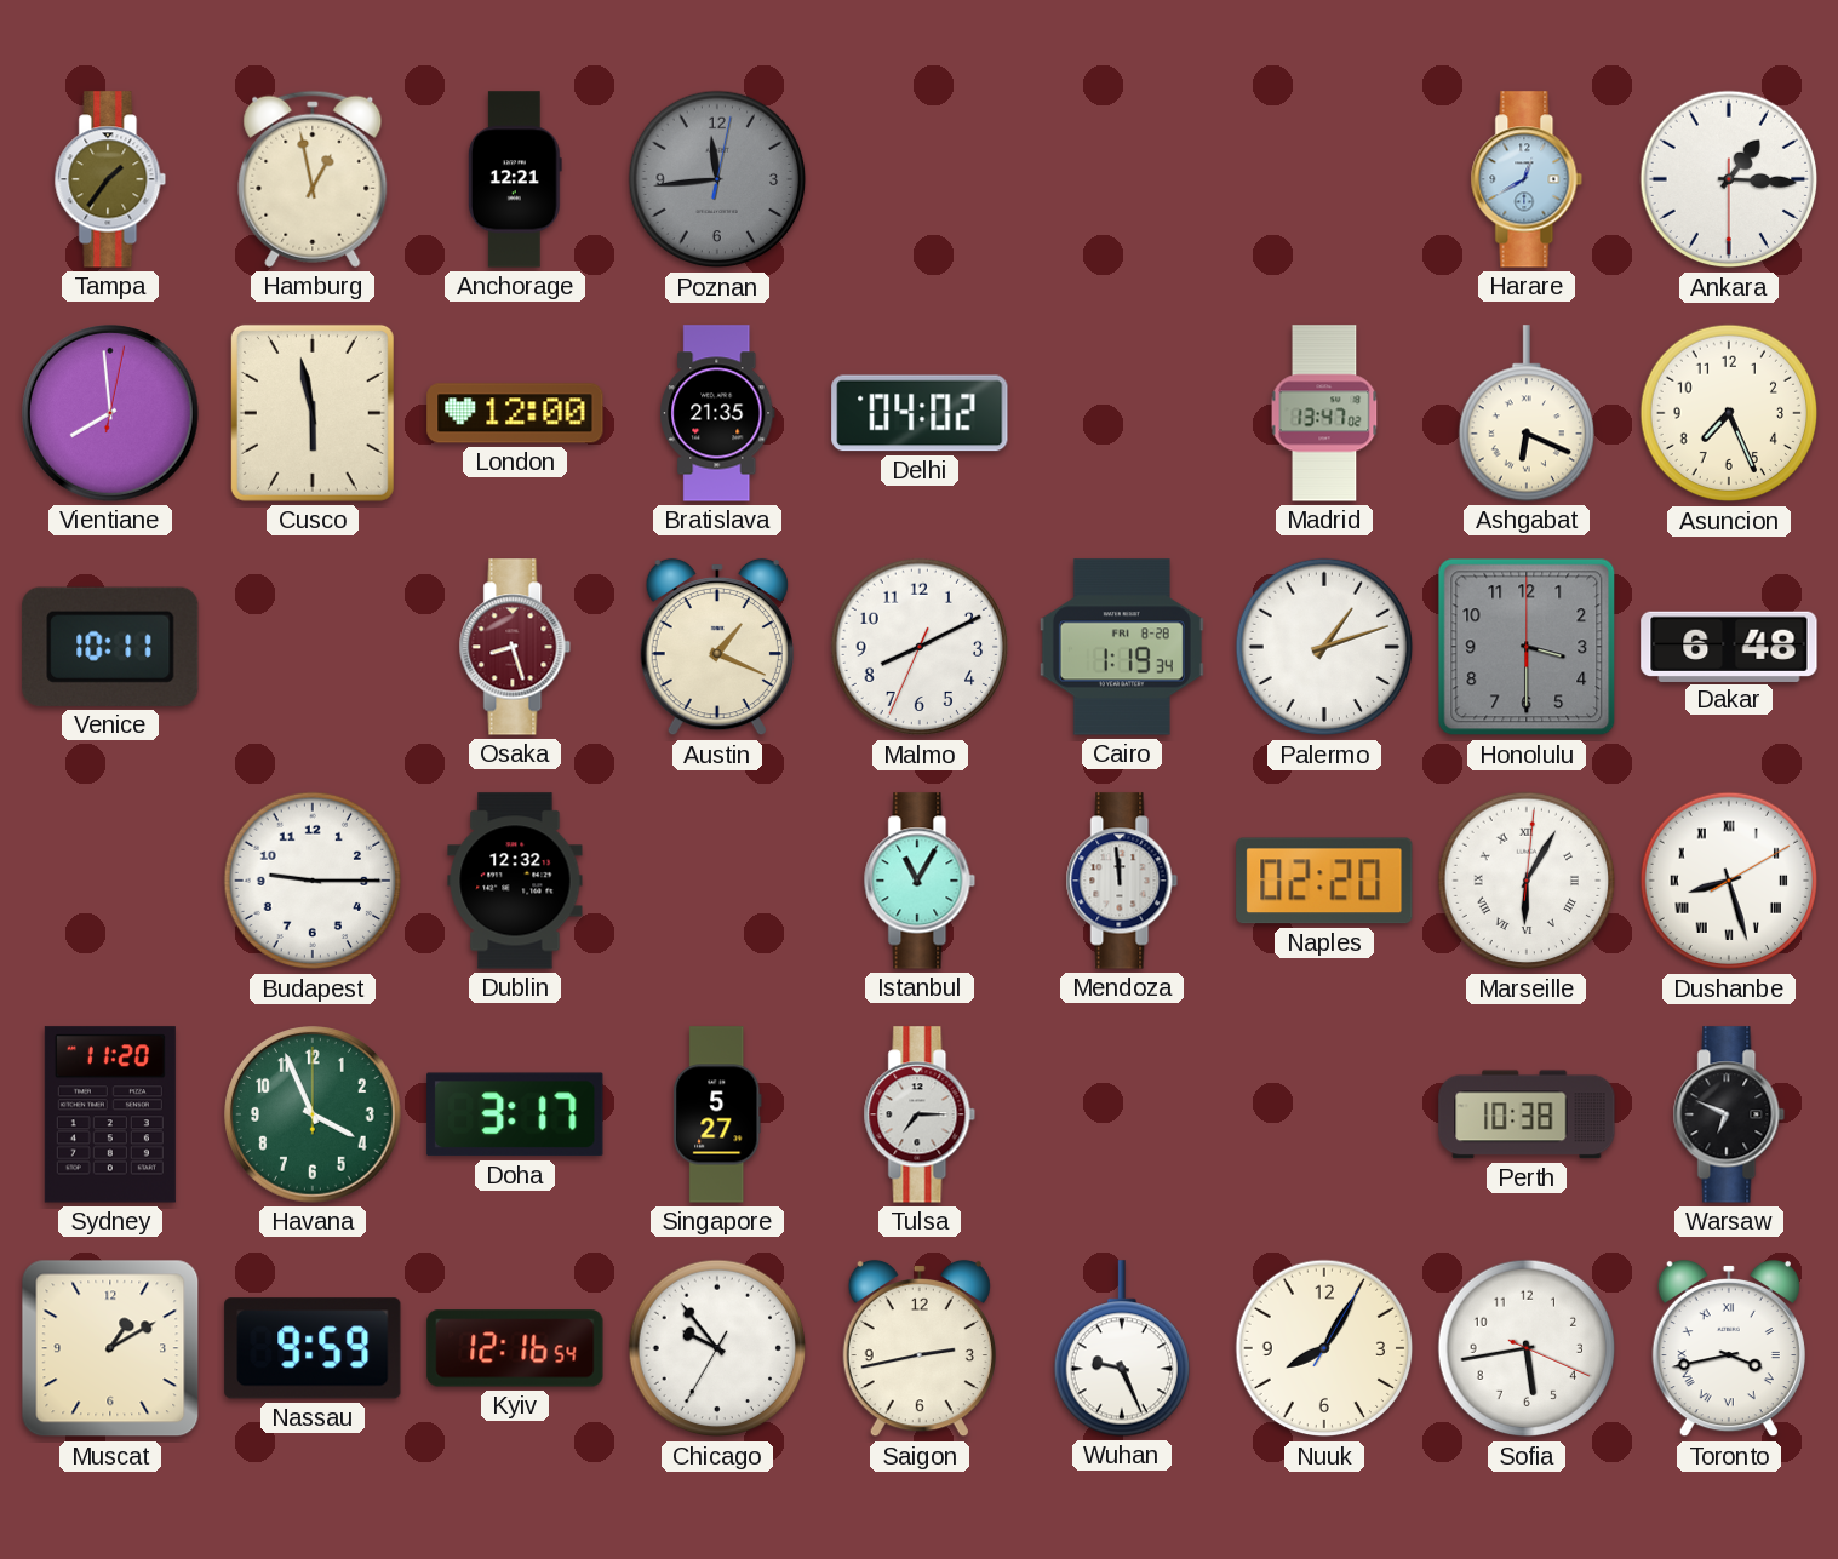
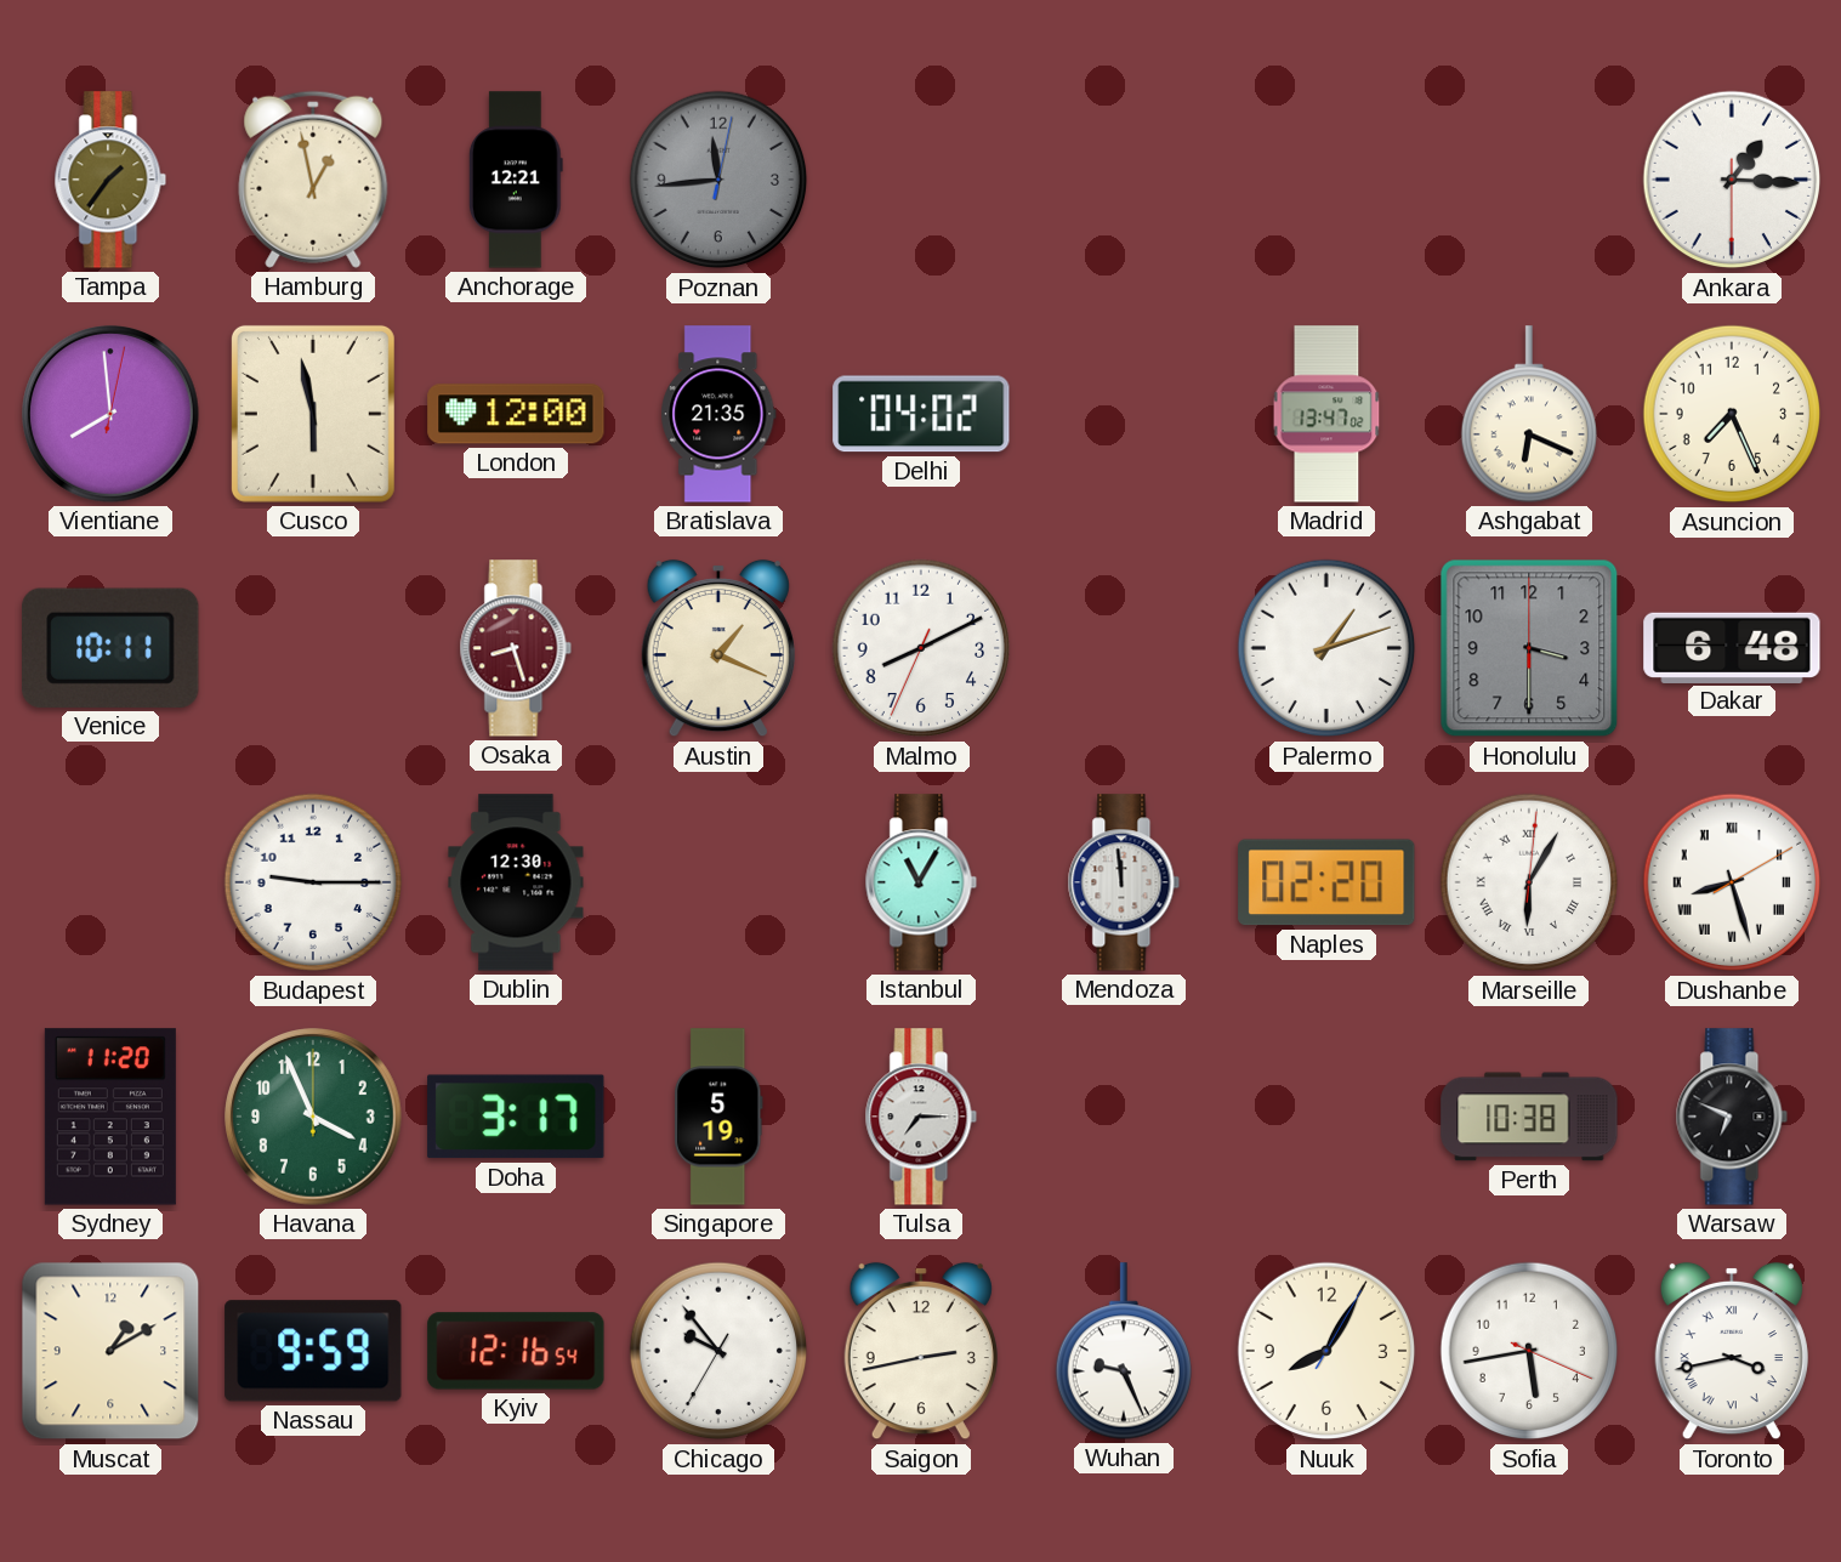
Harare: 12:40 -> none
Cairo: 1:19 -> none
Dublin: 12:32 -> 12:30
Singapore: 5:27 -> 5:19
